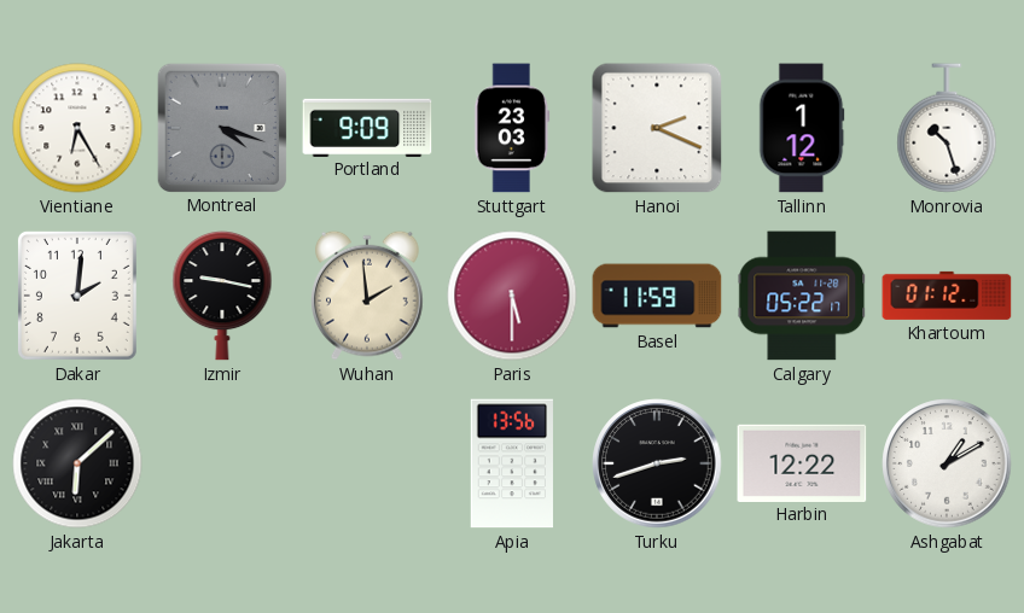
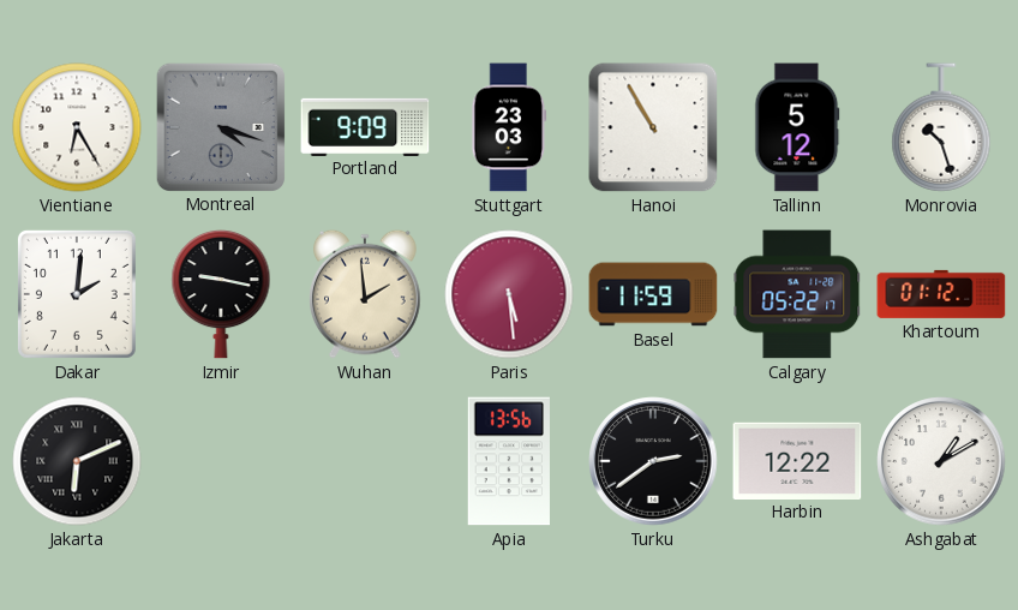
Hanoi: 2:19 -> 10:55
Tallinn: 1:12 -> 5:12
Paris: 5:30 -> 5:29
Jakarta: 6:08 -> 6:11
Turku: 2:42 -> 2:39
